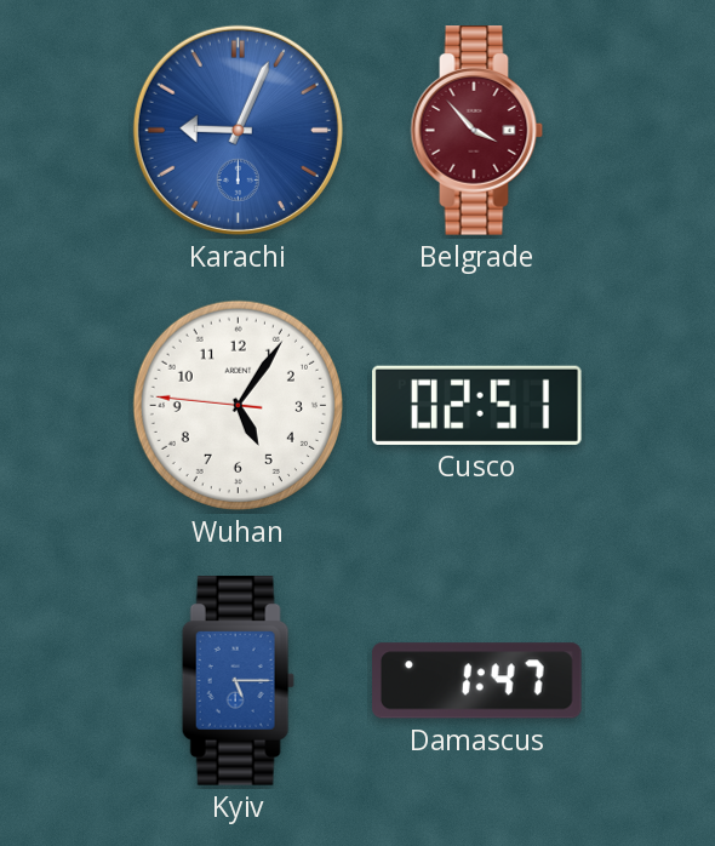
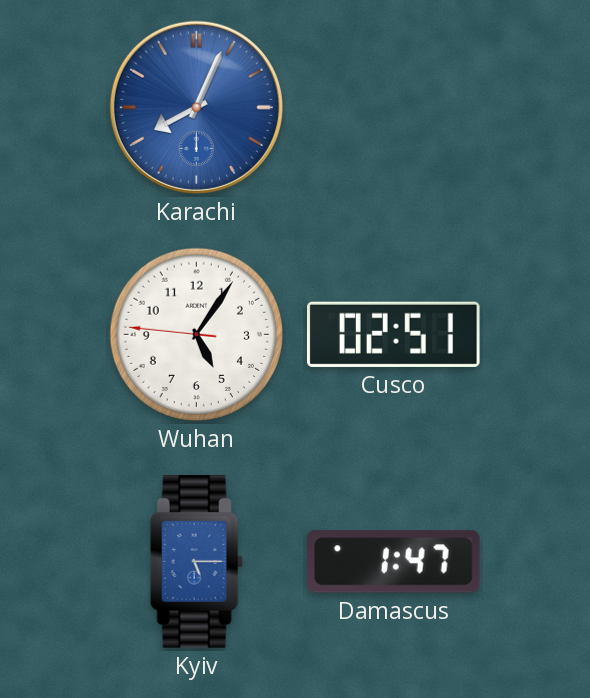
Karachi: 9:04 -> 8:04
Belgrade: 3:53 -> none
